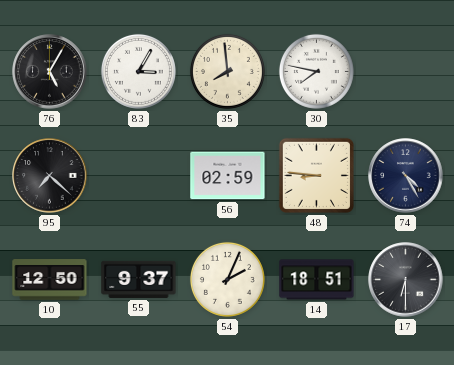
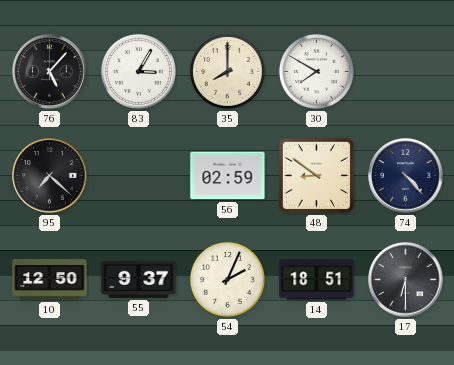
76: 5:05 -> 5:07
35: 7:59 -> 8:00
30: 7:47 -> 7:50
48: 8:46 -> 8:51
74: 4:25 -> 4:23
